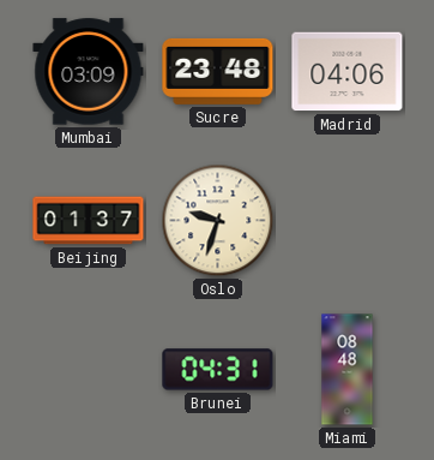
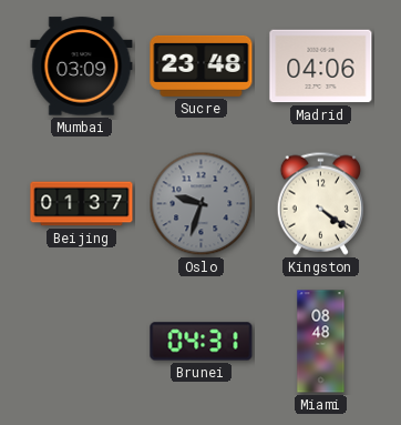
Oslo dial: cream -> grey
Kingston: none -> 4:21
